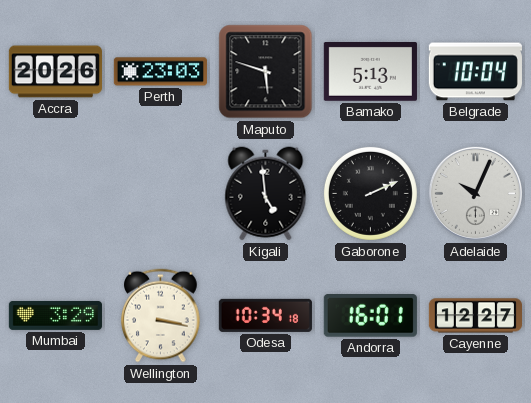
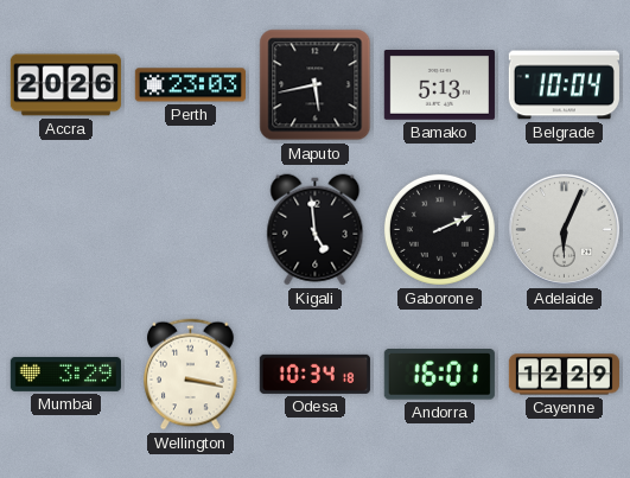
Maputo: 5:48 -> 5:43
Adelaide: 10:04 -> 6:04
Cayenne: 12:27 -> 12:29
